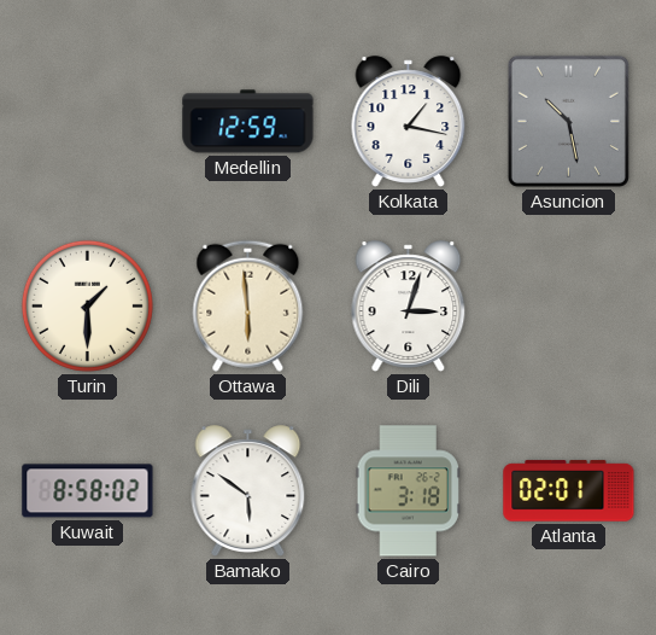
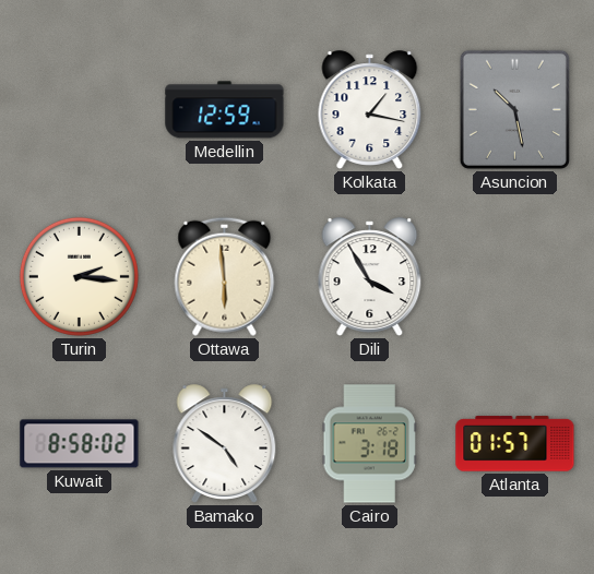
Turin: 1:30 -> 2:16
Dili: 3:03 -> 3:55
Bamako: 5:51 -> 4:51
Atlanta: 02:01 -> 01:57
